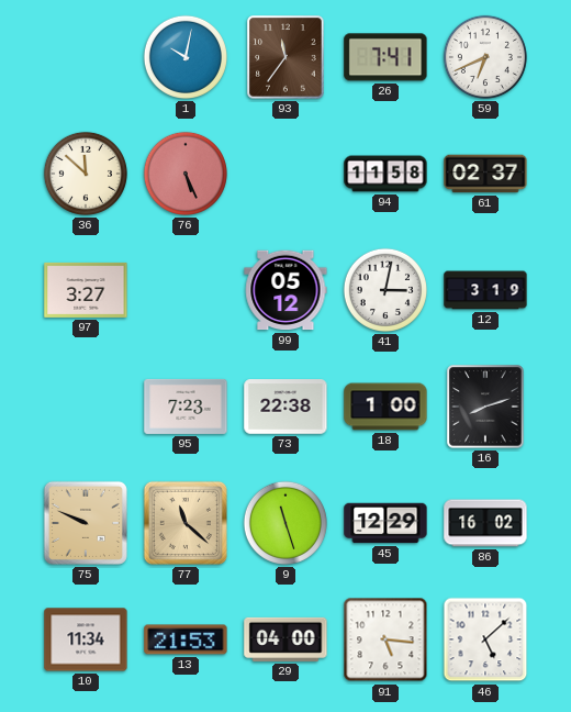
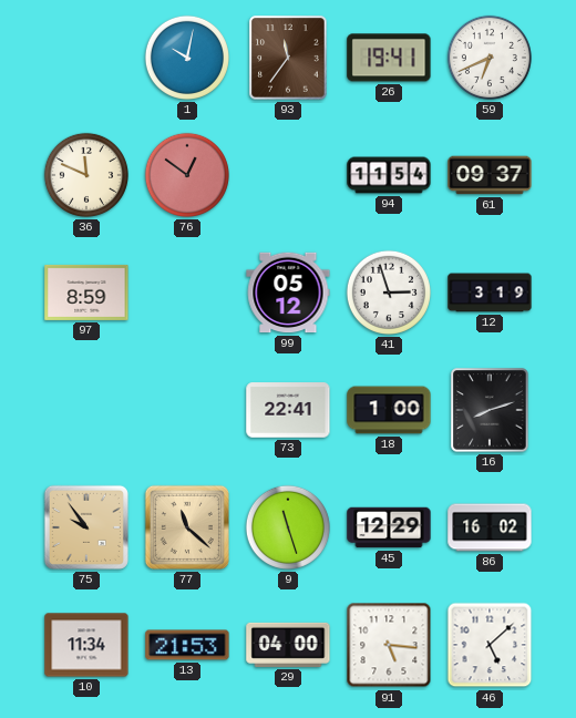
26: 7:41 -> 19:41
36: 11:52 -> 11:49
76: 5:26 -> 12:51
94: 11:58 -> 11:54
61: 02:37 -> 09:37
97: 3:27 -> 8:59
41: 3:02 -> 2:57
95: 7:23 -> none
73: 22:38 -> 22:41
75: 9:49 -> 9:54
